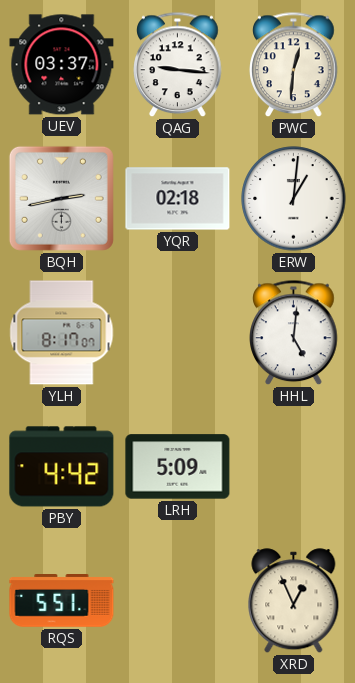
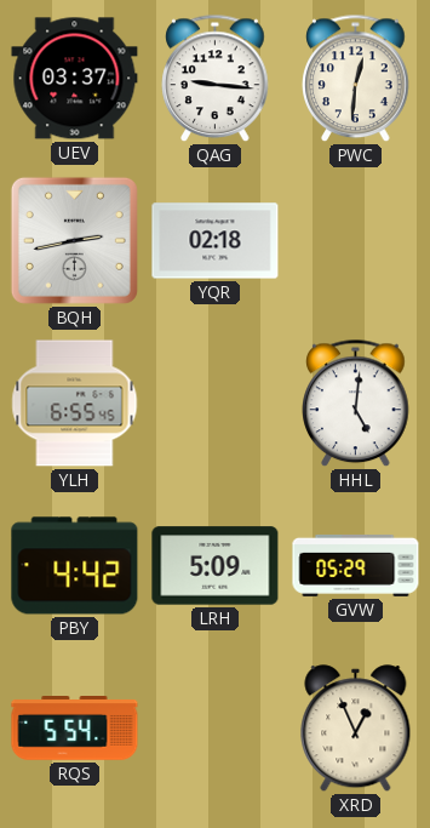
ERW: 1:01 -> none
YLH: 8:17 -> 6:55
GVW: none -> 05:29
RQS: 5:51 -> 5:54
